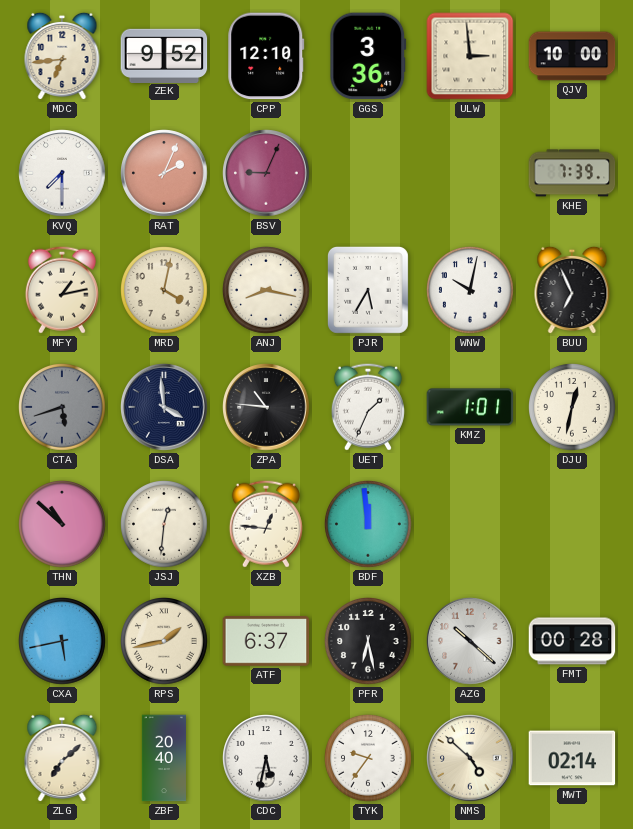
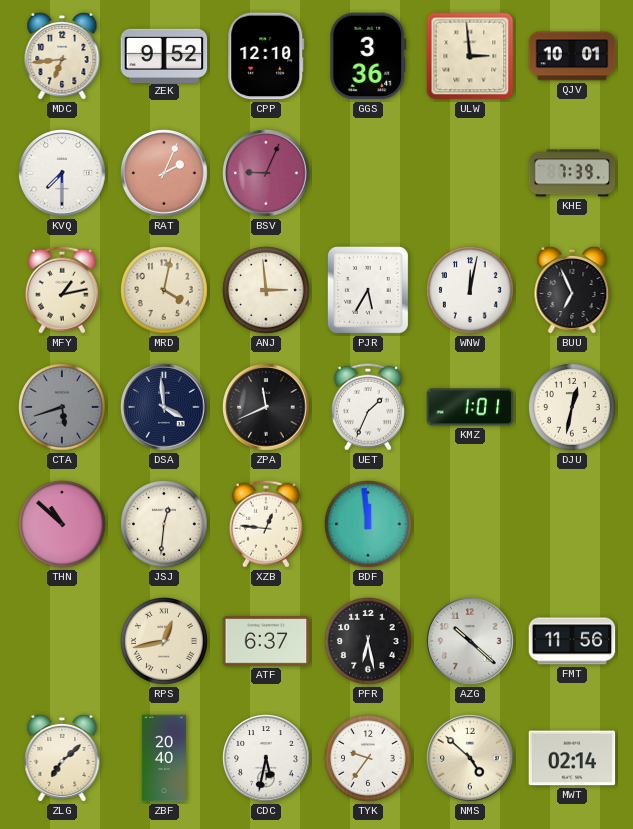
QJV: 10:00 -> 10:01
ANJ: 8:17 -> 2:59
WNW: 10:02 -> 12:02
ZPA: 10:46 -> 11:41
CXA: 5:43 -> none
RPS: 1:43 -> 12:43
FMT: 00:28 -> 11:56
